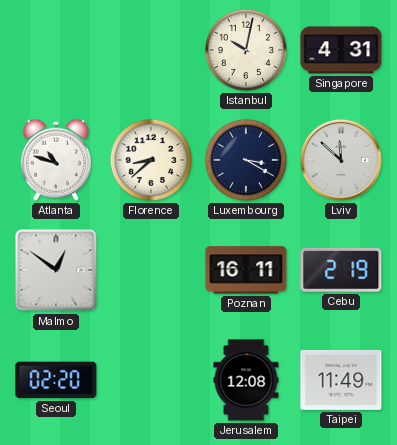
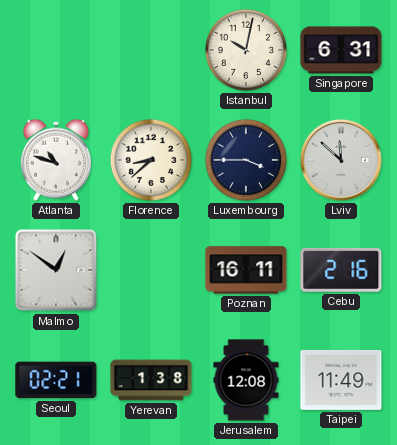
Singapore: 4:31 -> 6:31
Luxembourg: 3:20 -> 3:45
Cebu: 2:19 -> 2:16
Seoul: 02:20 -> 02:21
Yerevan: none -> 1:38
